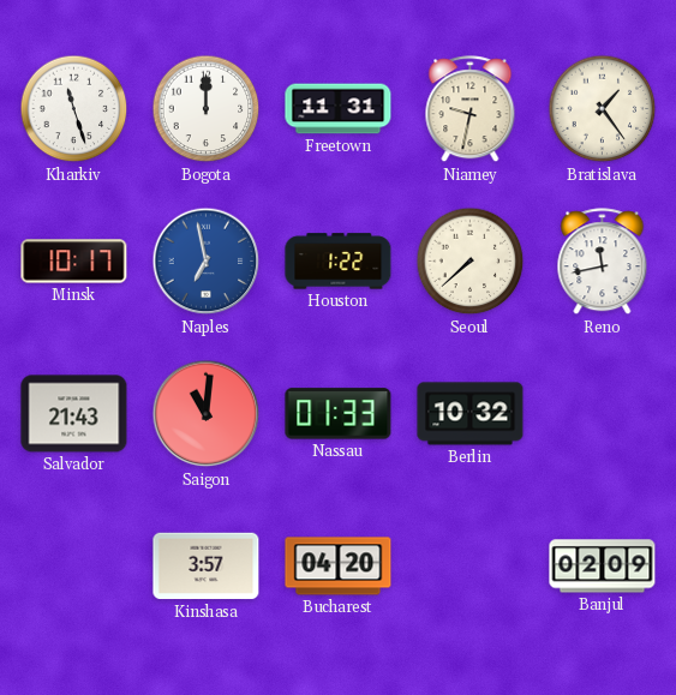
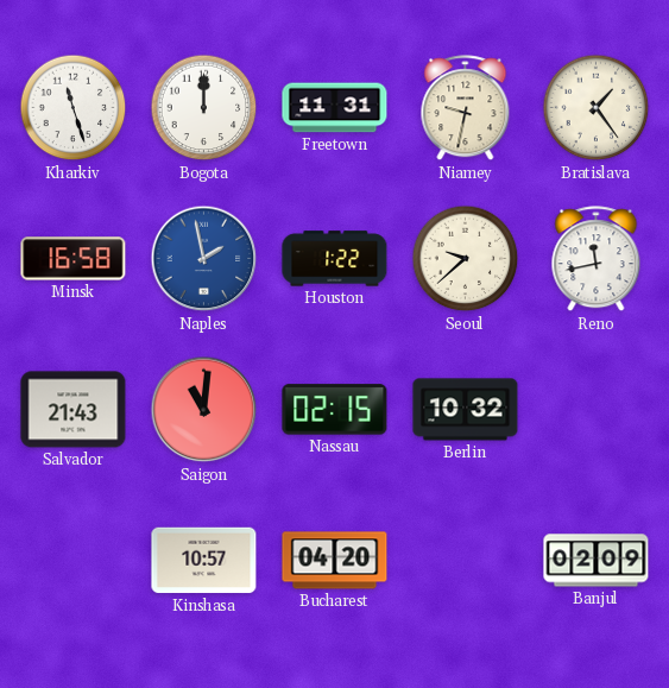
Minsk: 10:17 -> 16:58
Naples: 6:58 -> 1:58
Seoul: 7:38 -> 9:38
Nassau: 01:33 -> 02:15
Kinshasa: 3:57 -> 10:57
